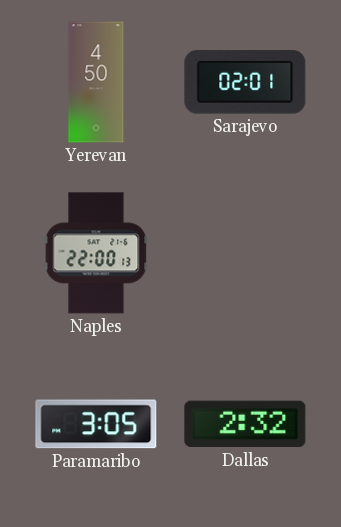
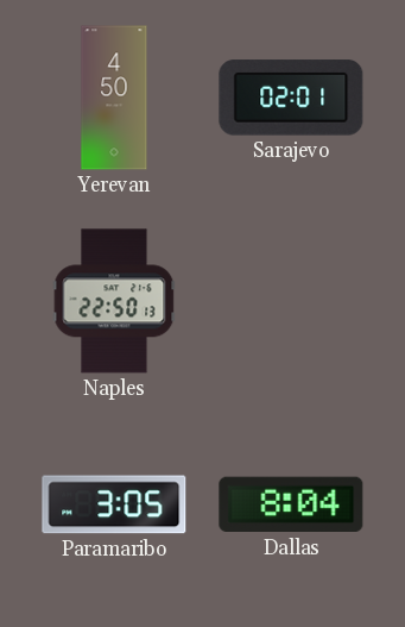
Naples: 22:00 -> 22:50
Dallas: 2:32 -> 8:04
